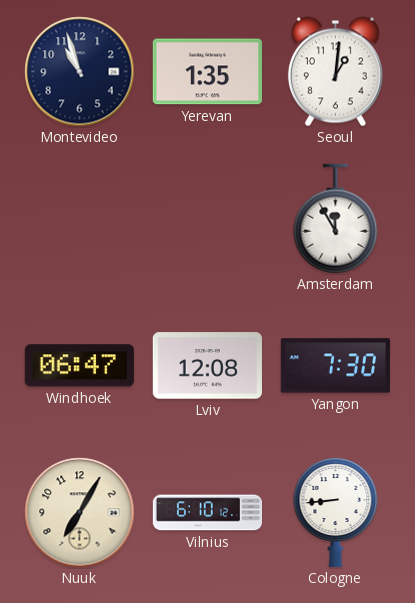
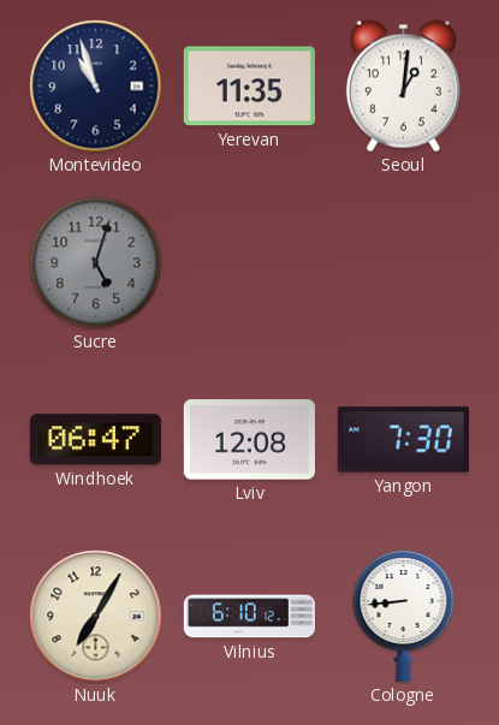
Yerevan: 1:35 -> 11:35
Sucre: none -> 5:03
Amsterdam: 11:55 -> none
